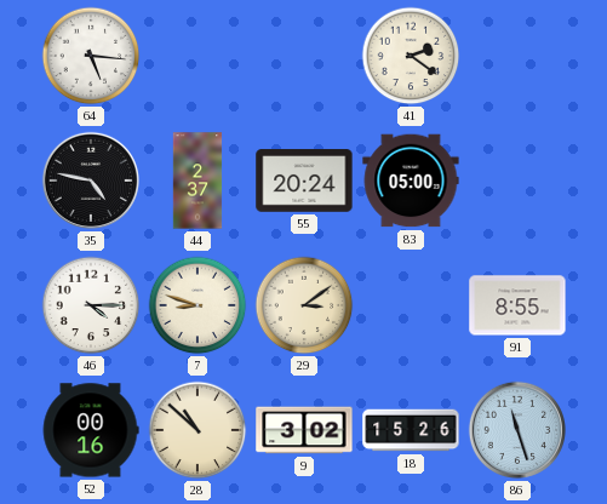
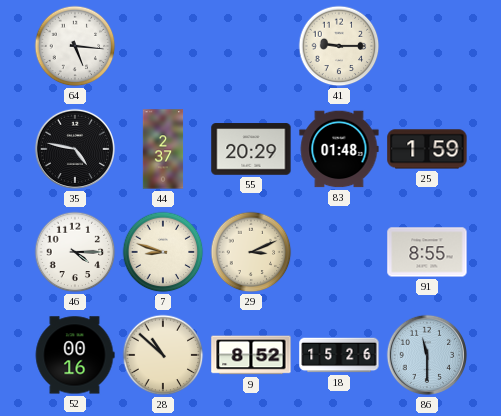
41: 2:21 -> 9:15
55: 20:24 -> 20:29
83: 05:00 -> 01:48
25: none -> 1:59
29: 3:09 -> 3:11
9: 3:02 -> 8:52
86: 11:27 -> 11:30
